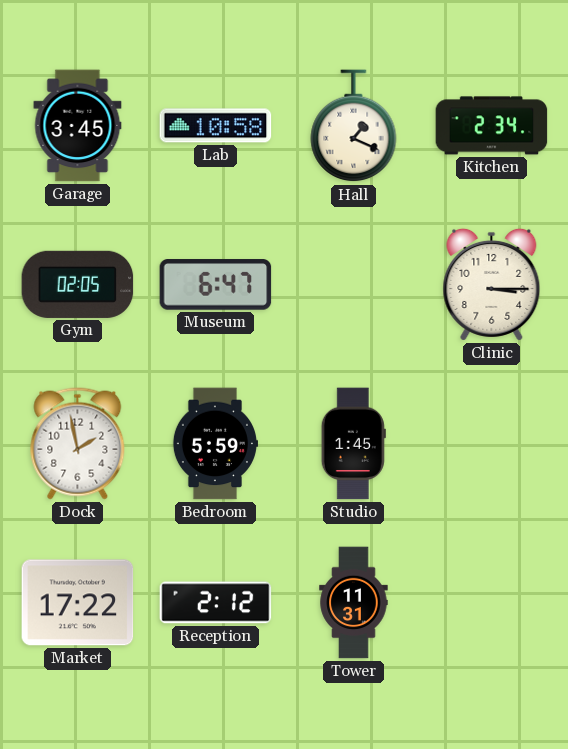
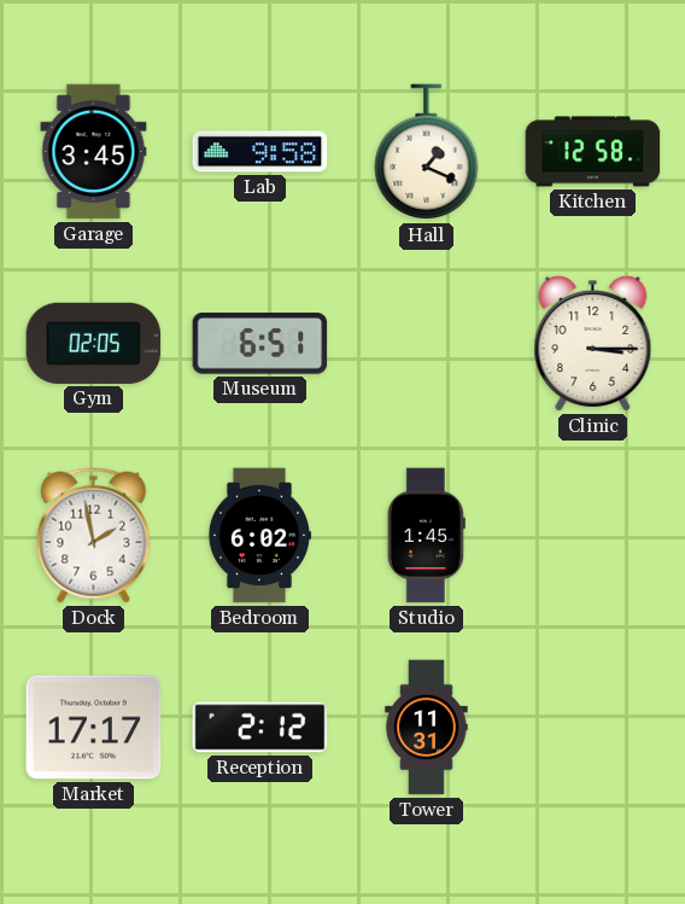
Lab: 10:58 -> 9:58
Kitchen: 2:34 -> 12:58
Museum: 6:47 -> 6:51
Bedroom: 5:59 -> 6:02
Market: 17:22 -> 17:17
